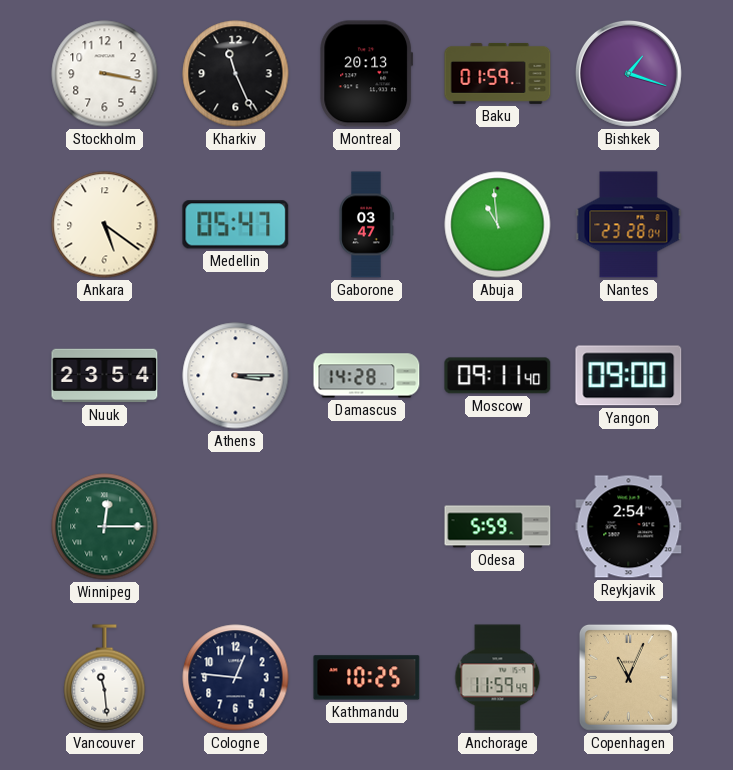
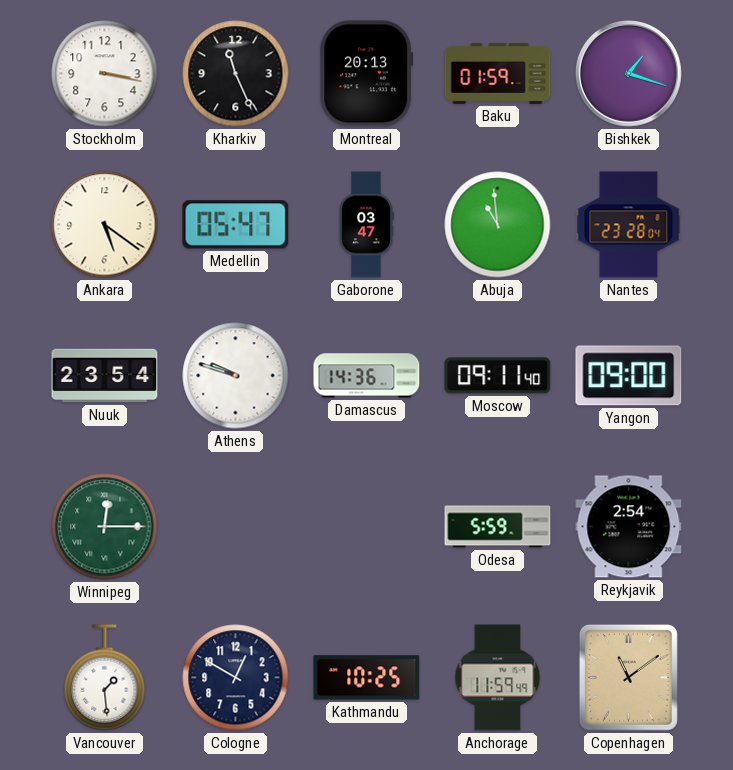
Athens: 3:15 -> 9:48
Damascus: 14:28 -> 14:36
Vancouver: 11:29 -> 1:29
Cologne: 12:46 -> 12:50
Copenhagen: 11:04 -> 11:09
